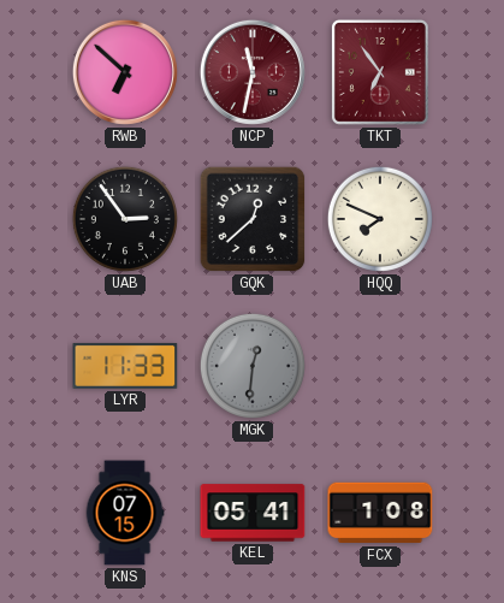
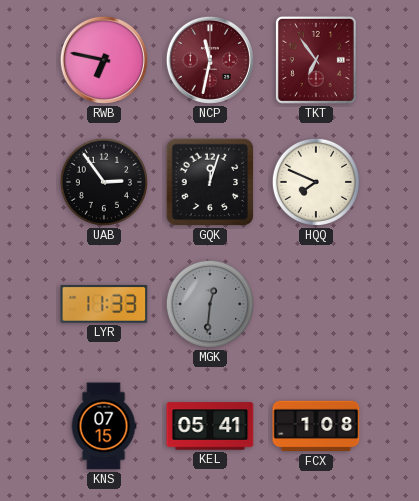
RWB: 6:52 -> 6:47
GQK: 12:38 -> 12:03
